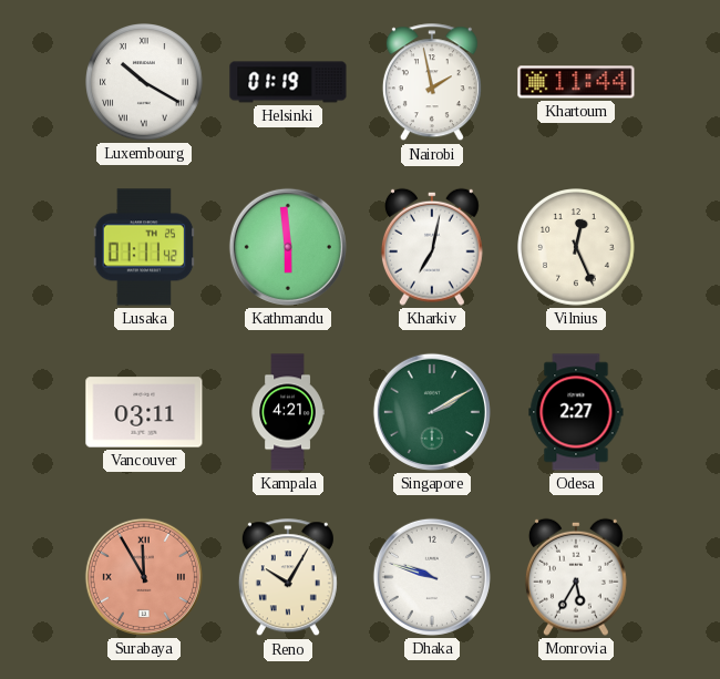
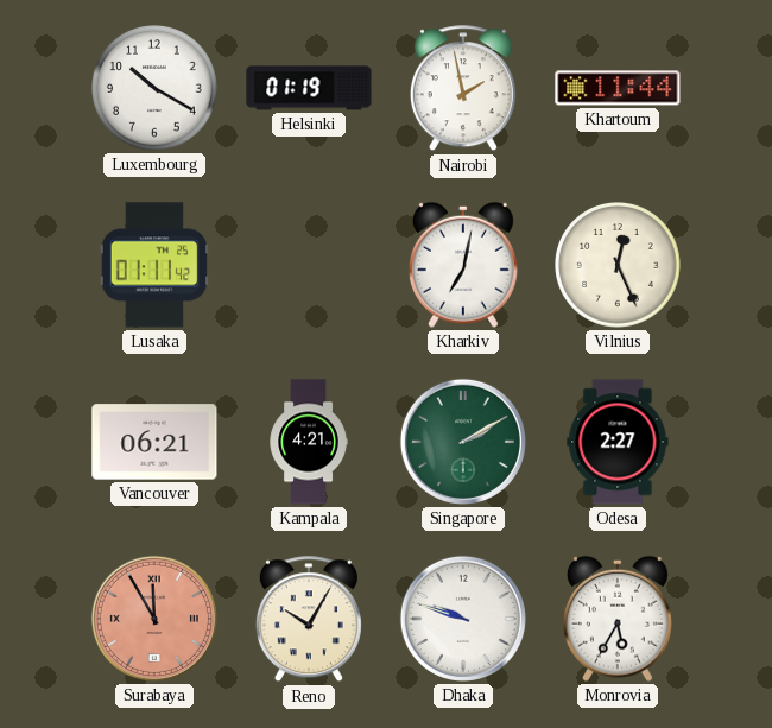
Luxembourg numerals: Roman -> Arabic
Kathmandu: 5:59 -> none
Vancouver: 03:11 -> 06:21
